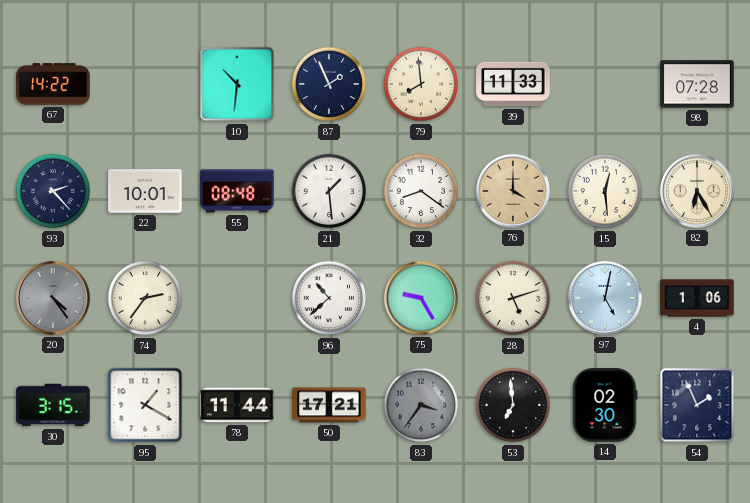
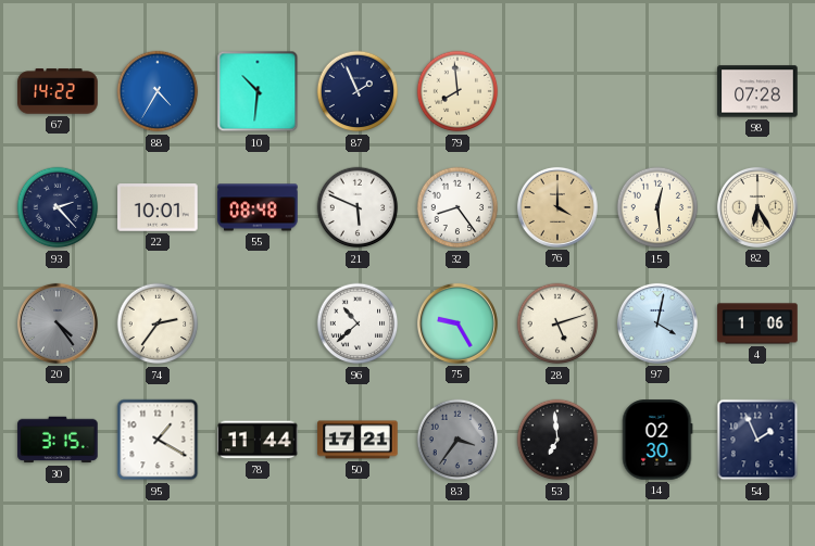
88: none -> 4:35
39: 11:33 -> none
21: 1:29 -> 5:49
32: 8:21 -> 8:24
97: 5:02 -> 4:02
